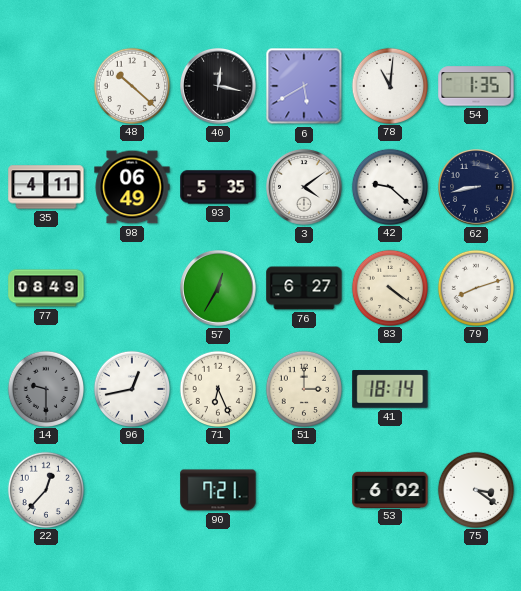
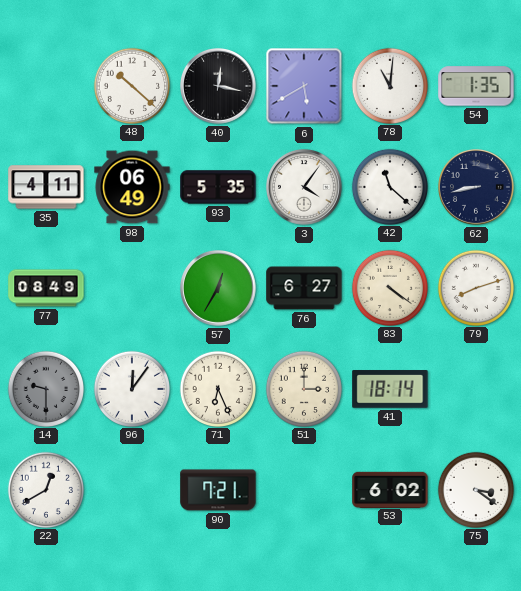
3: 4:09 -> 4:06
42: 9:22 -> 11:22
96: 12:43 -> 12:06
22: 12:37 -> 12:40
